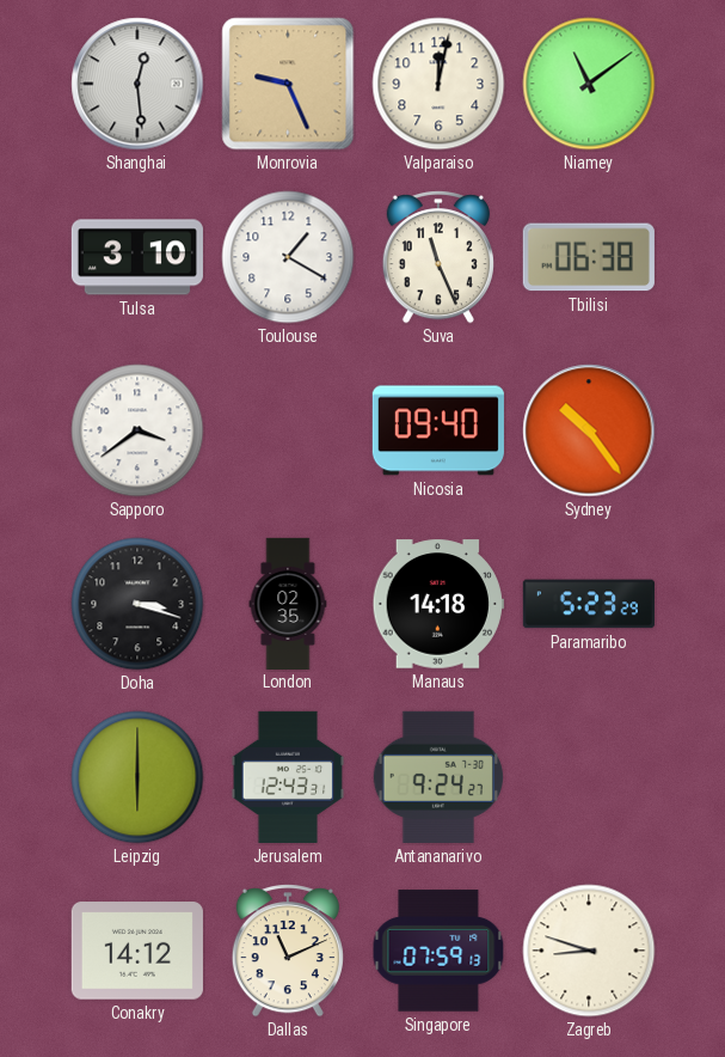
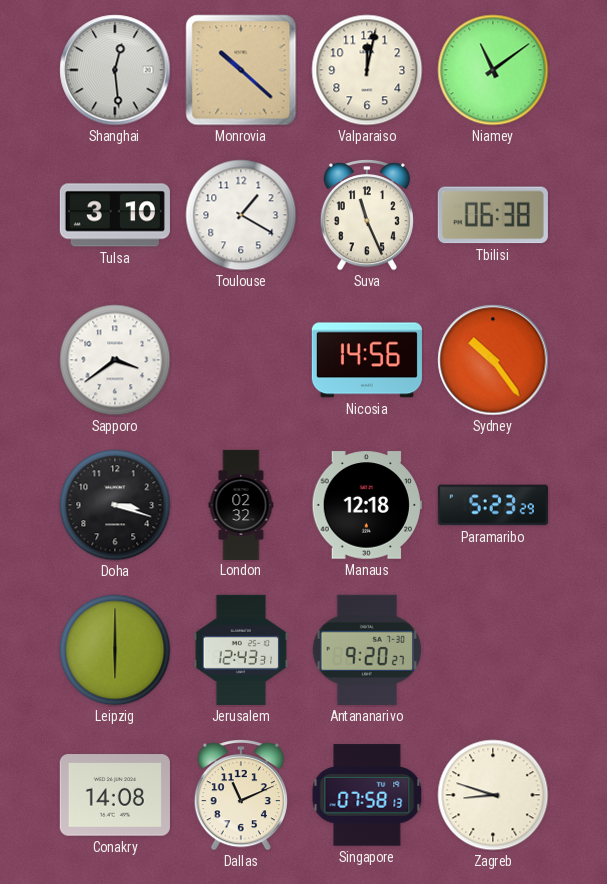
Monrovia: 9:26 -> 10:22
Nicosia: 09:40 -> 14:56
London: 02:35 -> 02:32
Manaus: 14:18 -> 12:18
Antananarivo: 9:24 -> 9:20
Conakry: 14:12 -> 14:08
Singapore: 07:59 -> 07:58
